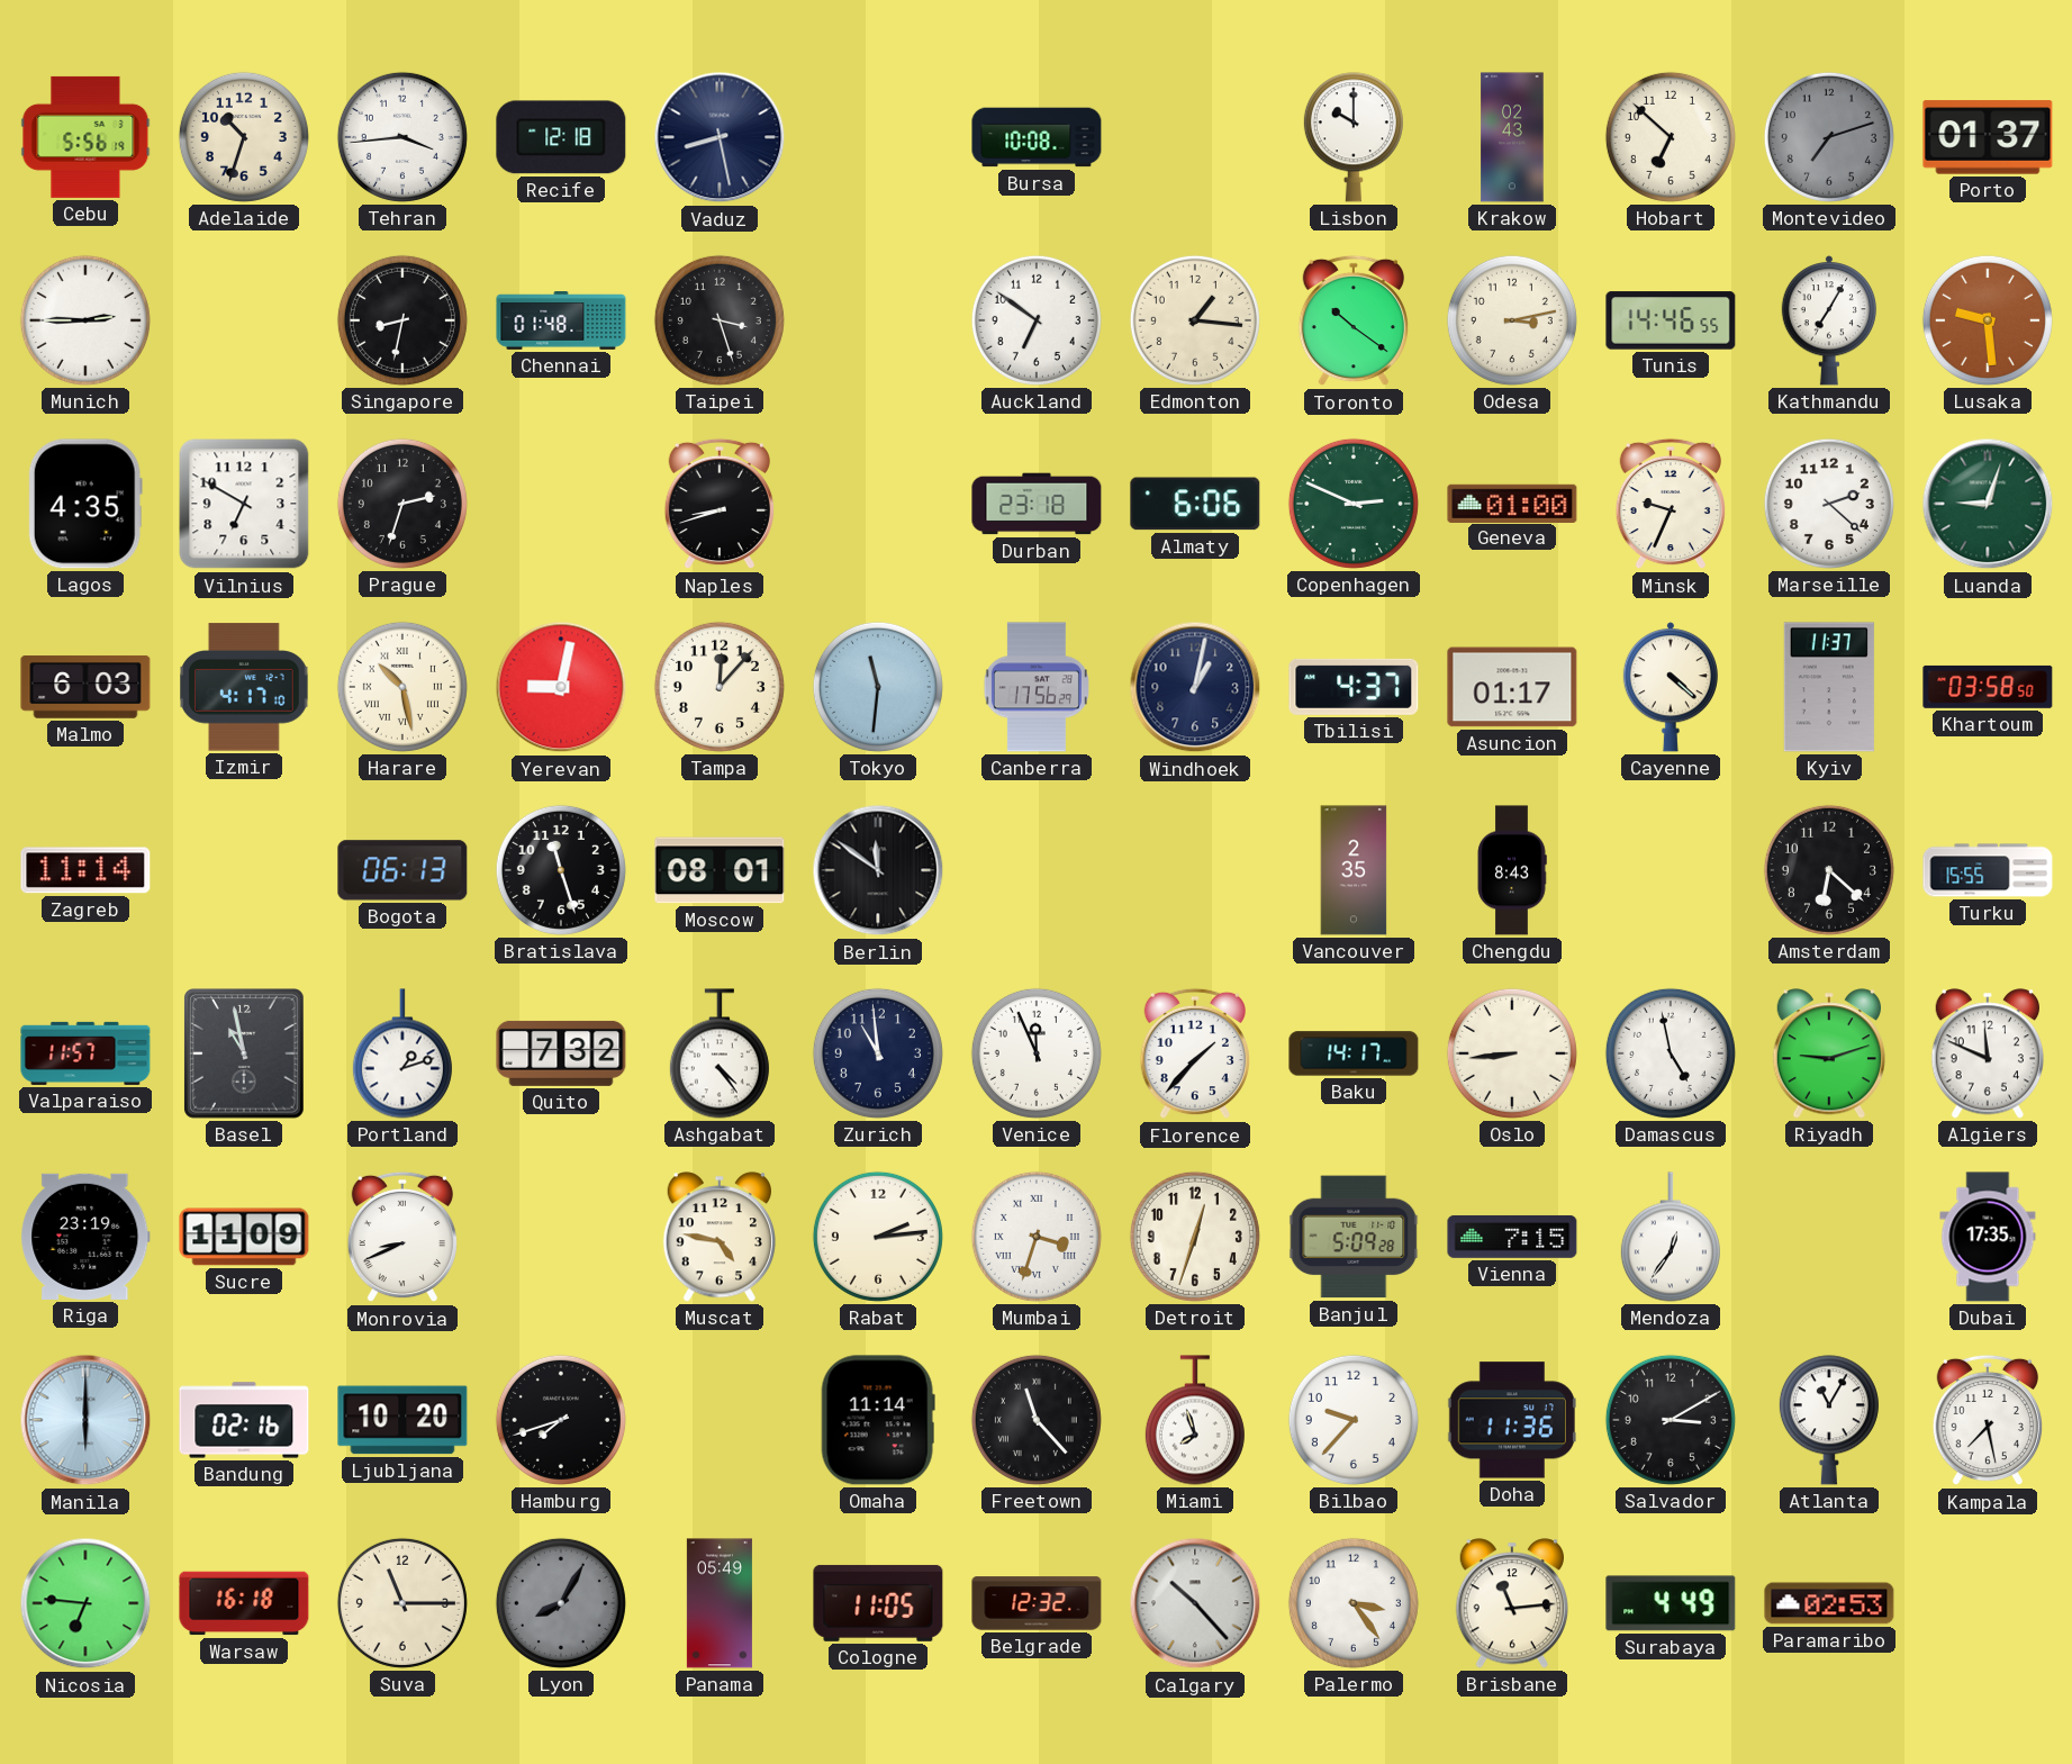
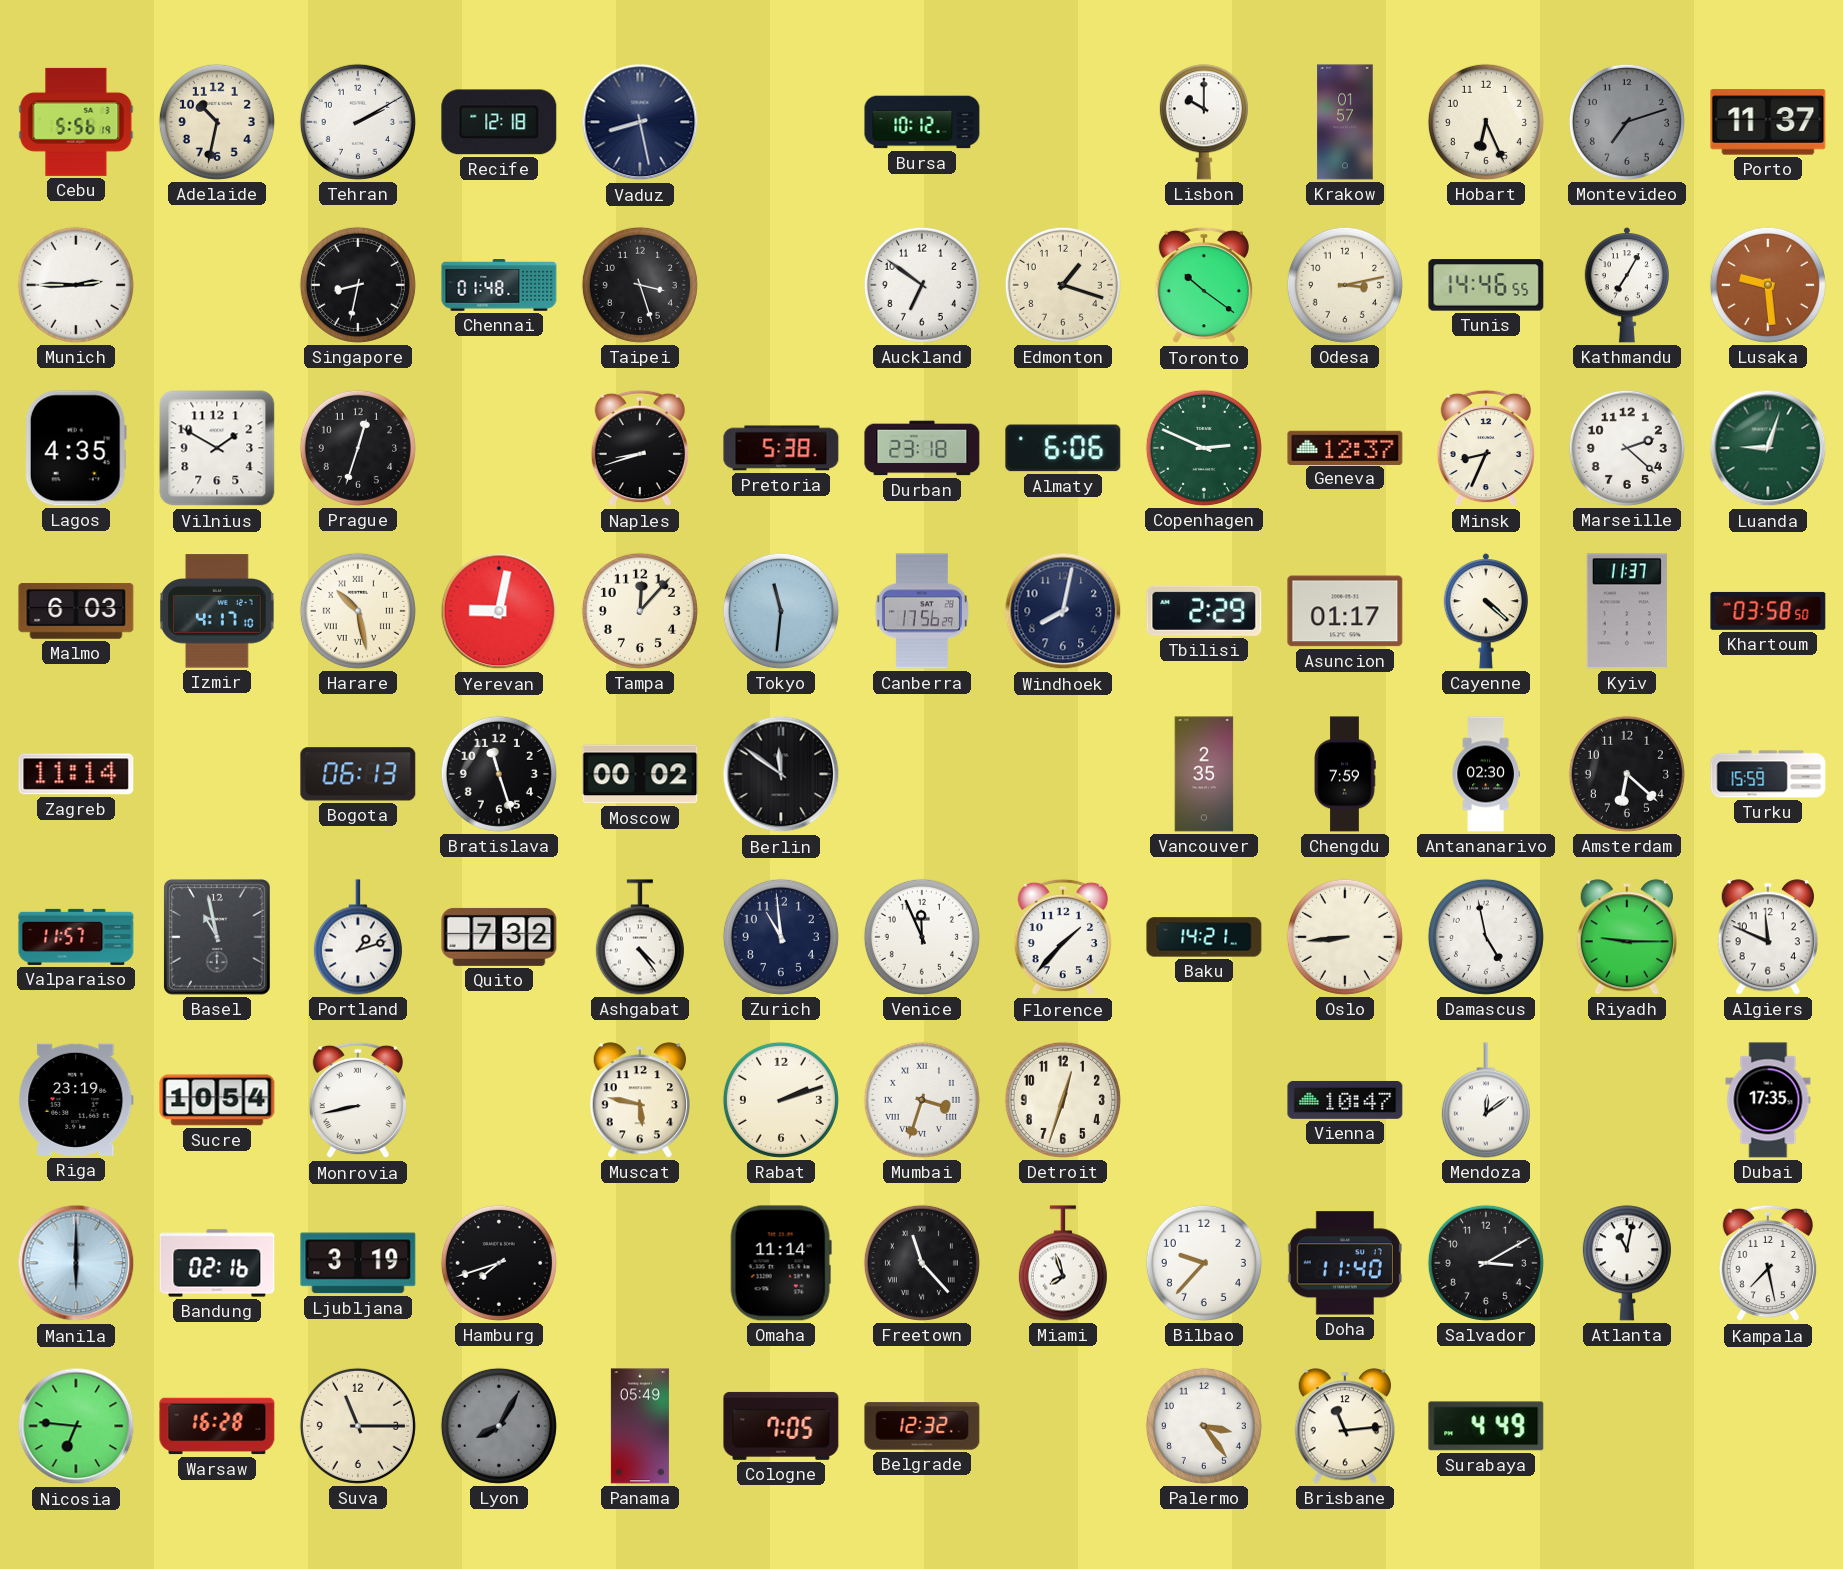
Adelaide: 10:33 -> 10:32
Tehran: 3:44 -> 2:10
Bursa: 10:08 -> 10:12
Krakow: 02:43 -> 01:57
Hobart: 6:52 -> 6:26
Porto: 01:37 -> 11:37
Edmonton: 1:16 -> 1:18
Vilnius: 6:50 -> 1:50
Prague: 2:33 -> 12:33
Pretoria: none -> 5:38
Geneva: 01:00 -> 12:37
Minsk: 9:34 -> 8:34
Windhoek: 1:02 -> 8:02
Tbilisi: 4:37 -> 2:29
Moscow: 08:01 -> 00:02
Chengdu: 8:43 -> 7:59
Antananarivo: none -> 02:30
Turku: 15:55 -> 15:59
Baku: 14:17 -> 14:21
Riyadh: 9:12 -> 9:15
Sucre: 11:09 -> 10:54
Monrovia: 8:41 -> 8:43
Muscat: 4:47 -> 5:47
Rabat: 2:14 -> 2:12
Banjul: 5:09 -> none
Vienna: 7:15 -> 10:47
Mendoza: 12:36 -> 12:09
Ljubljana: 10:20 -> 3:19
Doha: 11:36 -> 11:40
Atlanta: 11:05 -> 11:02
Warsaw: 16:18 -> 16:28
Cologne: 11:05 -> 7:05
Calgary: 10:23 -> none
Paramaribo: 02:53 -> none
